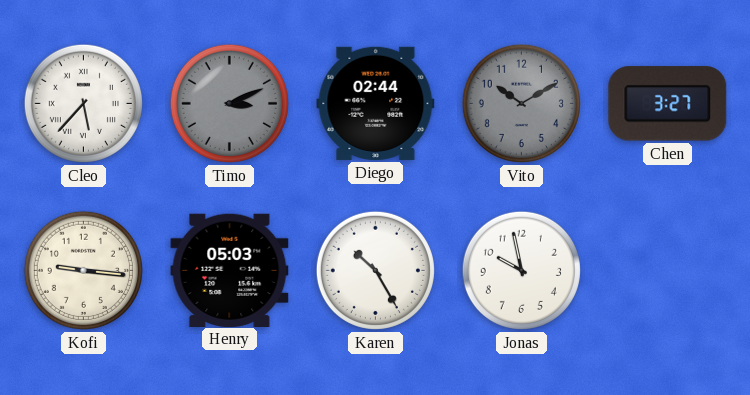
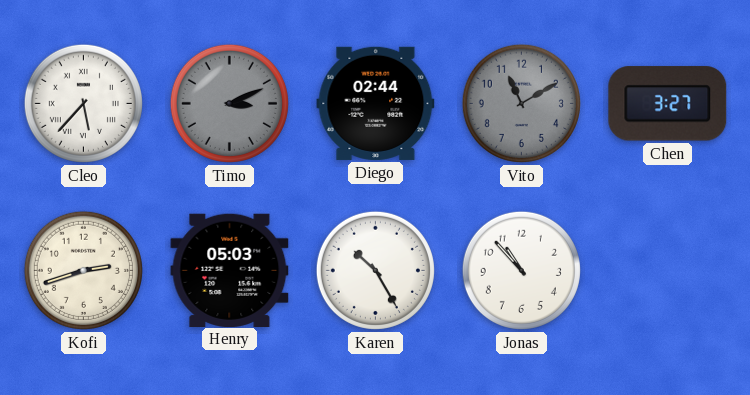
Vito: 10:10 -> 11:10
Kofi: 9:16 -> 2:42
Jonas: 9:58 -> 10:53
